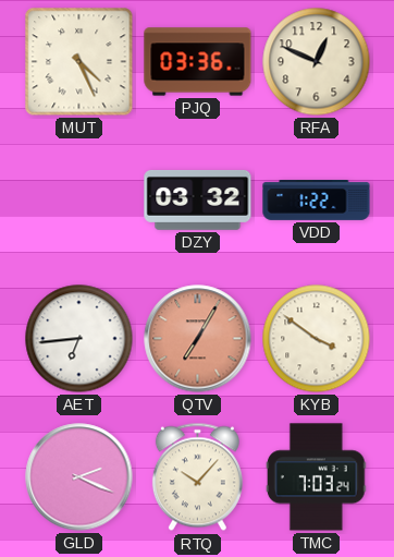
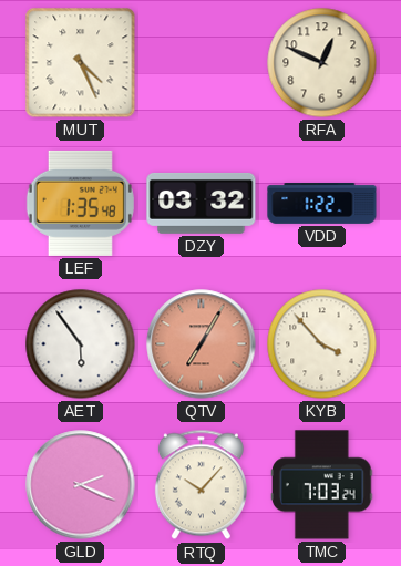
PJQ: 03:36 -> none
LEF: none -> 1:35
AET: 6:44 -> 5:54
KYB: 3:51 -> 3:53
